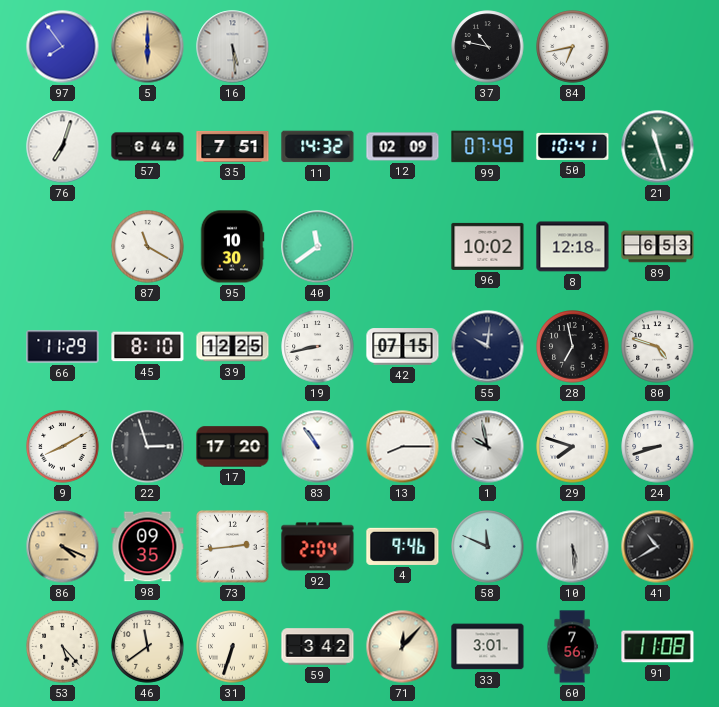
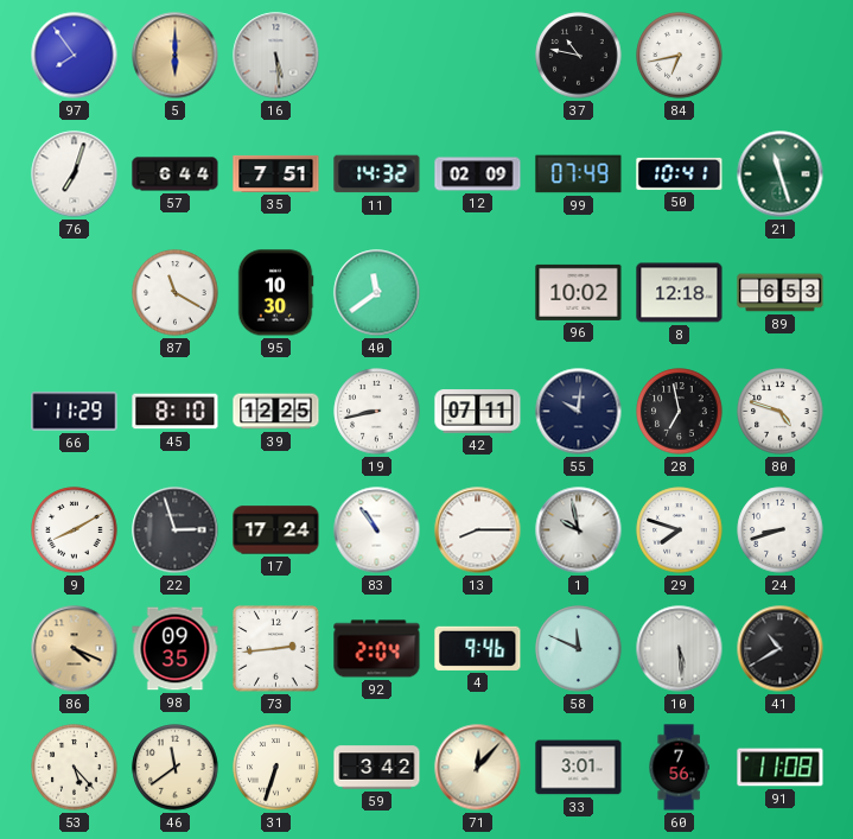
42: 07:15 -> 07:11
17: 17:20 -> 17:24
